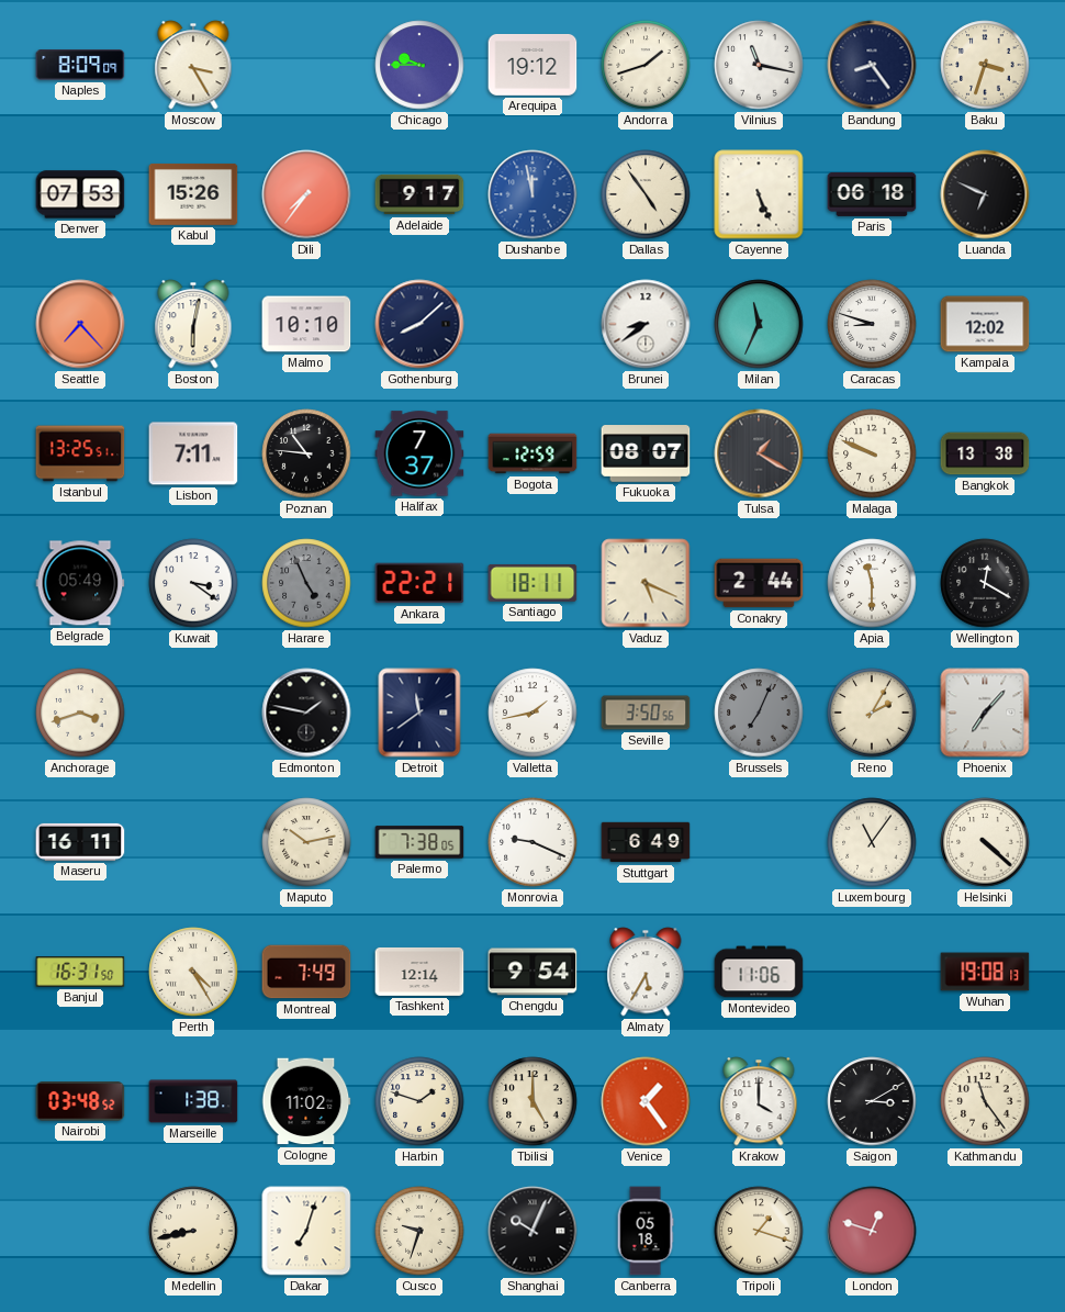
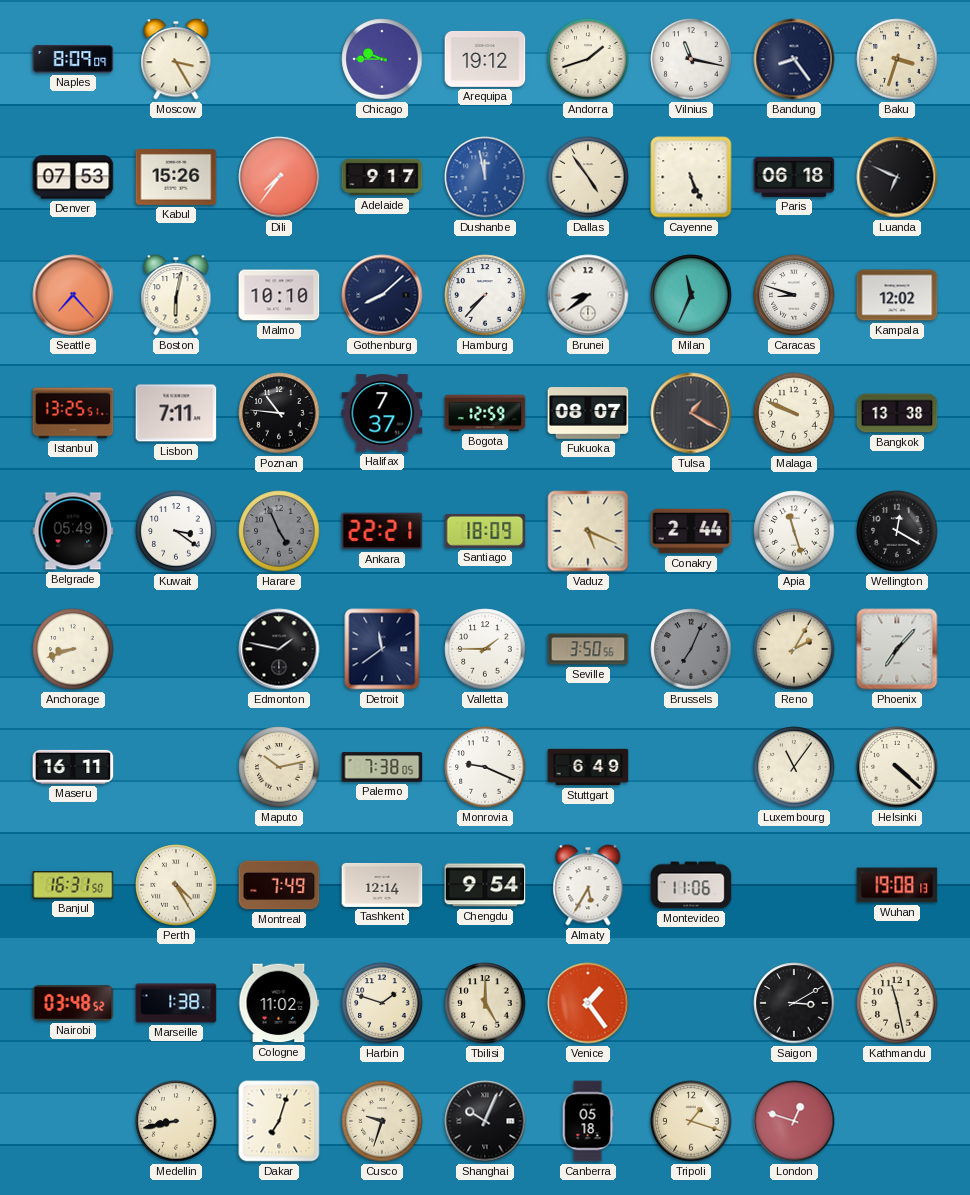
Hamburg: none -> 7:37
Santiago: 18:11 -> 18:09
Apia: 11:30 -> 11:27
Anchorage: 3:42 -> 8:42
Valletta: 1:43 -> 1:45
Krakow: 4:00 -> none
Kathmandu: 11:24 -> 11:28
